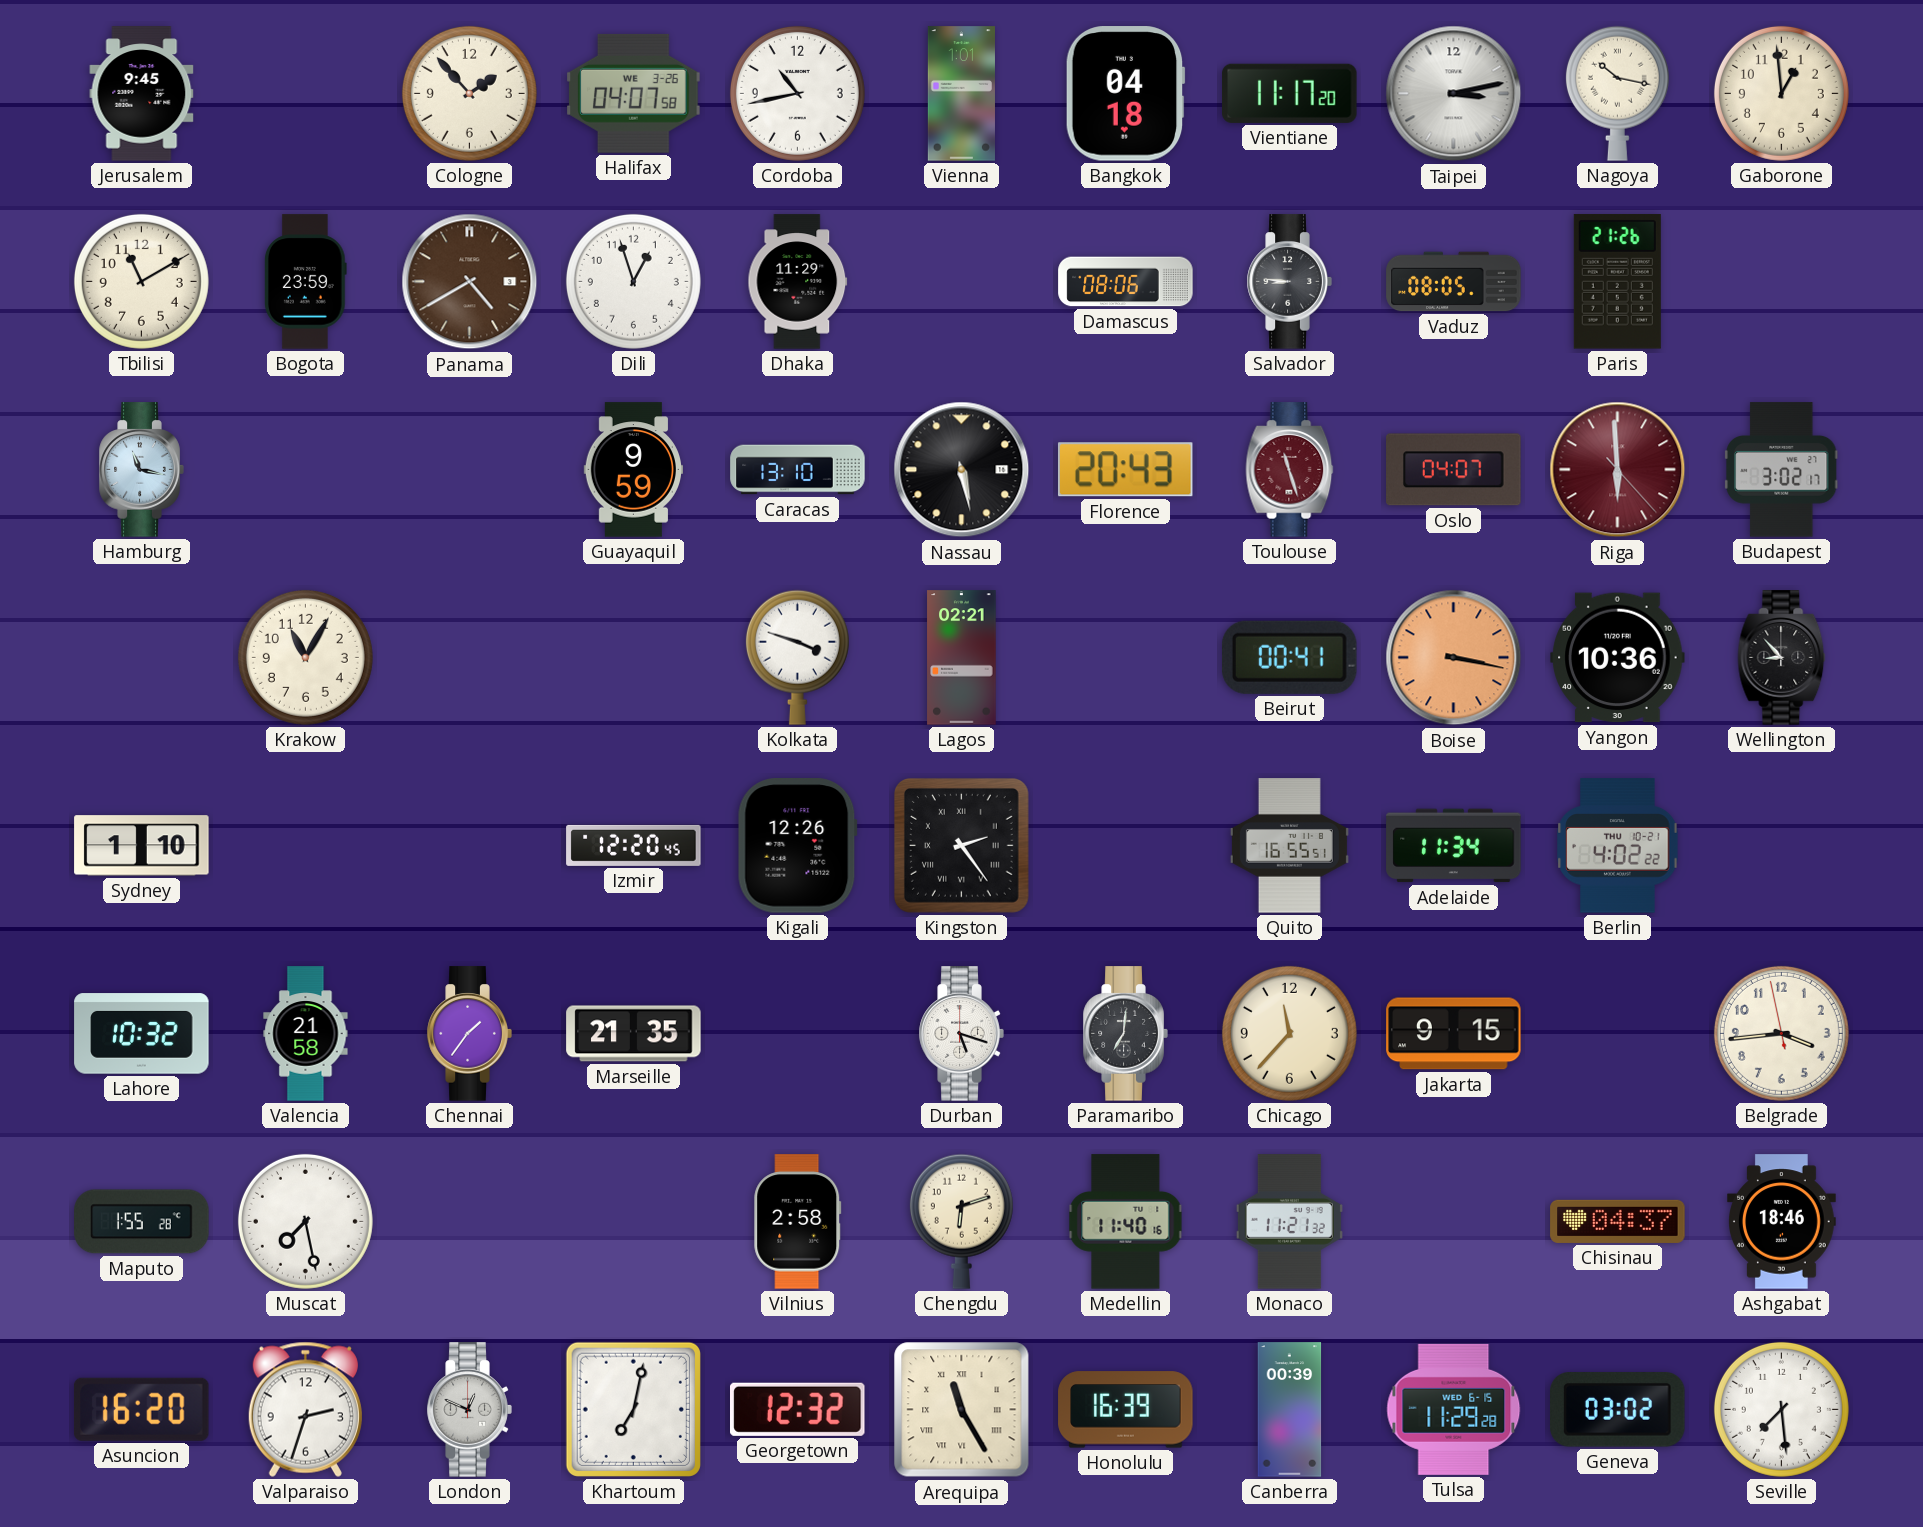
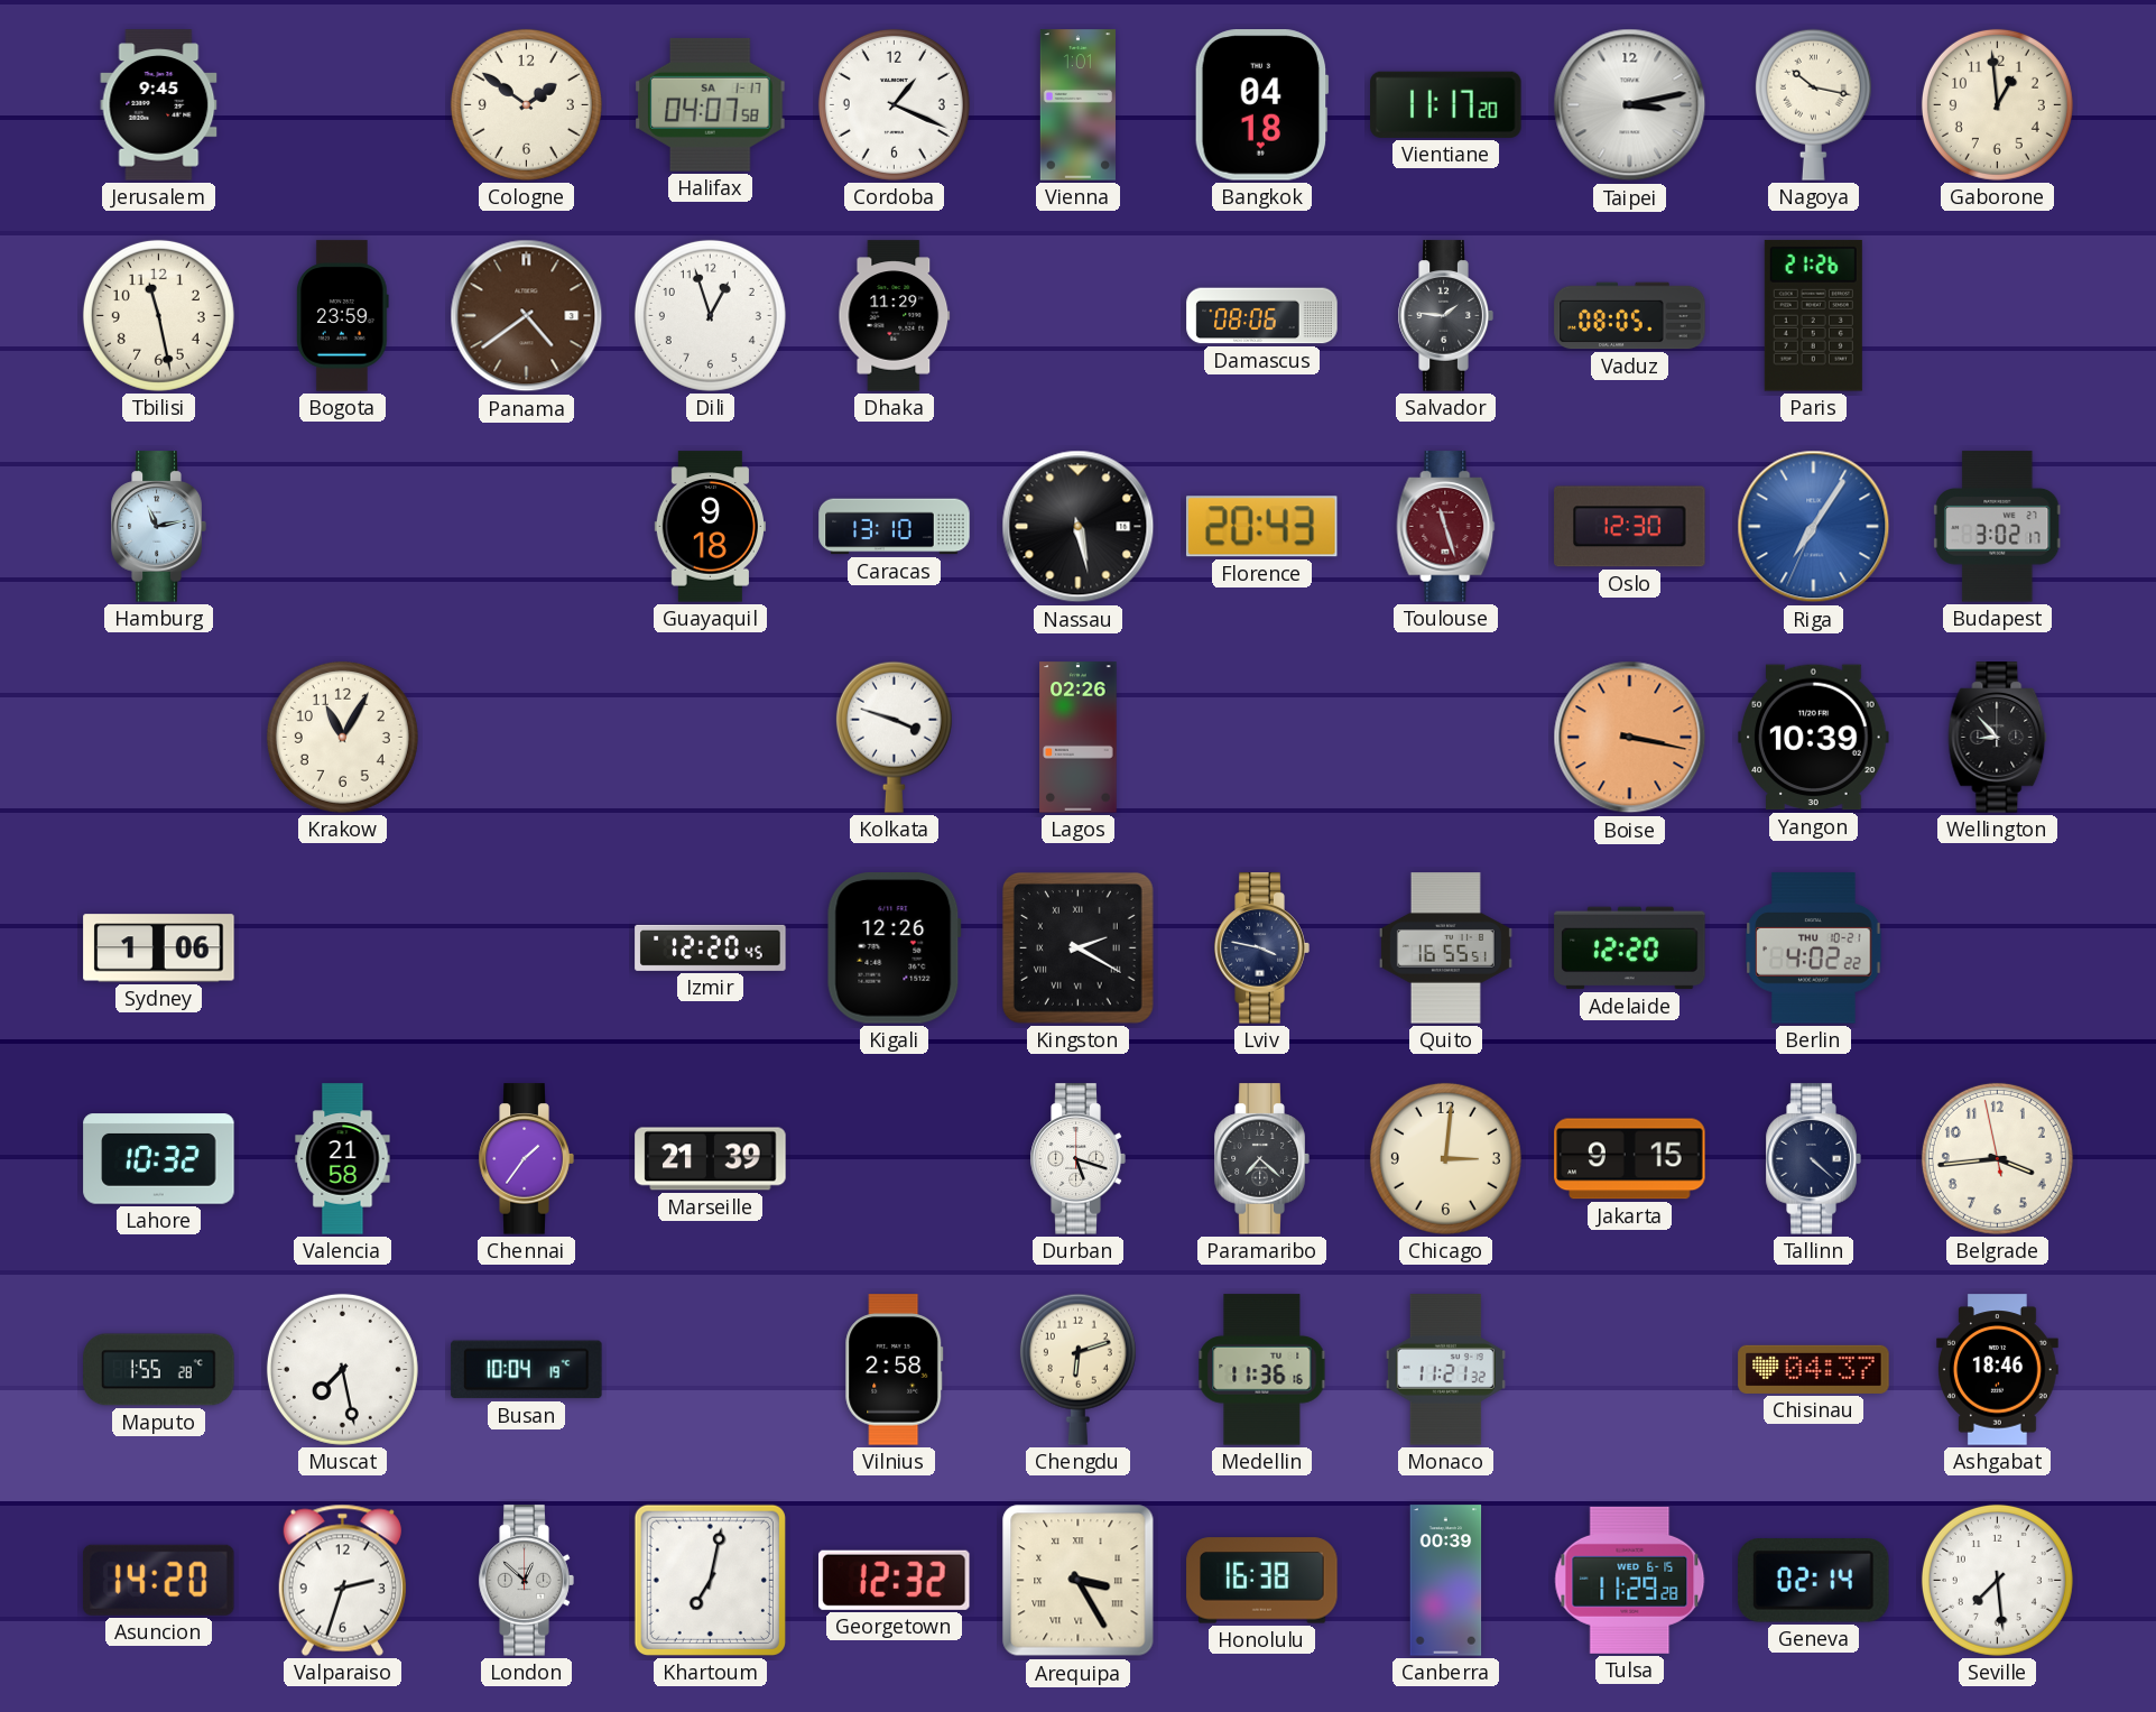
Cologne: 1:53 -> 1:51
Halifax date: WE 3-26 -> SA 1-17
Cordoba: 10:43 -> 1:19
Tbilisi: 11:10 -> 11:28
Panama: 4:40 -> 4:39
Salvador: 8:46 -> 1:46
Hamburg: 11:17 -> 11:13
Guayaquil: 9:59 -> 9:18
Oslo: 04:07 -> 12:30
Riga: 5:59 -> 7:05
Riga dial: burgundy -> blue
Lagos: 02:21 -> 02:26
Beirut: 00:41 -> none
Yangon: 10:36 -> 10:39
Sydney: 1:10 -> 1:06
Kingston: 2:24 -> 2:20
Lviv: none -> 3:47
Adelaide: 11:34 -> 12:20
Marseille: 21:35 -> 21:39
Paramaribo: 7:01 -> 7:22
Chicago: 11:37 -> 3:01
Tallinn: none -> 4:22
Busan: none -> 10:04
Medellin: 11:40 -> 11:36
Asuncion: 16:20 -> 14:20
London: 12:49 -> 12:52
Arequipa: 11:25 -> 3:25
Honolulu: 16:39 -> 16:38
Geneva: 03:02 -> 02:14
